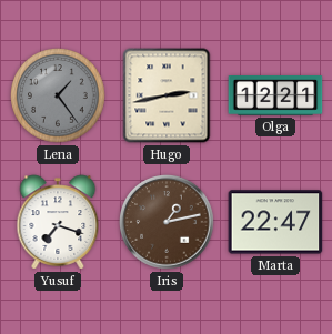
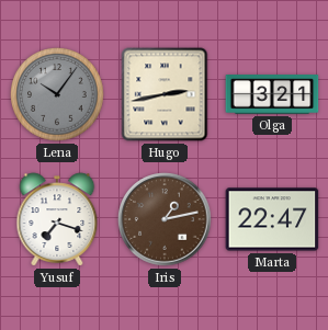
Lena: 1:24 -> 10:06
Olga: 12:21 -> 3:21
